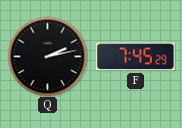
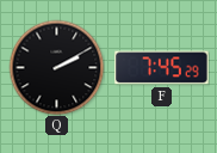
Q: 2:13 -> 2:10
